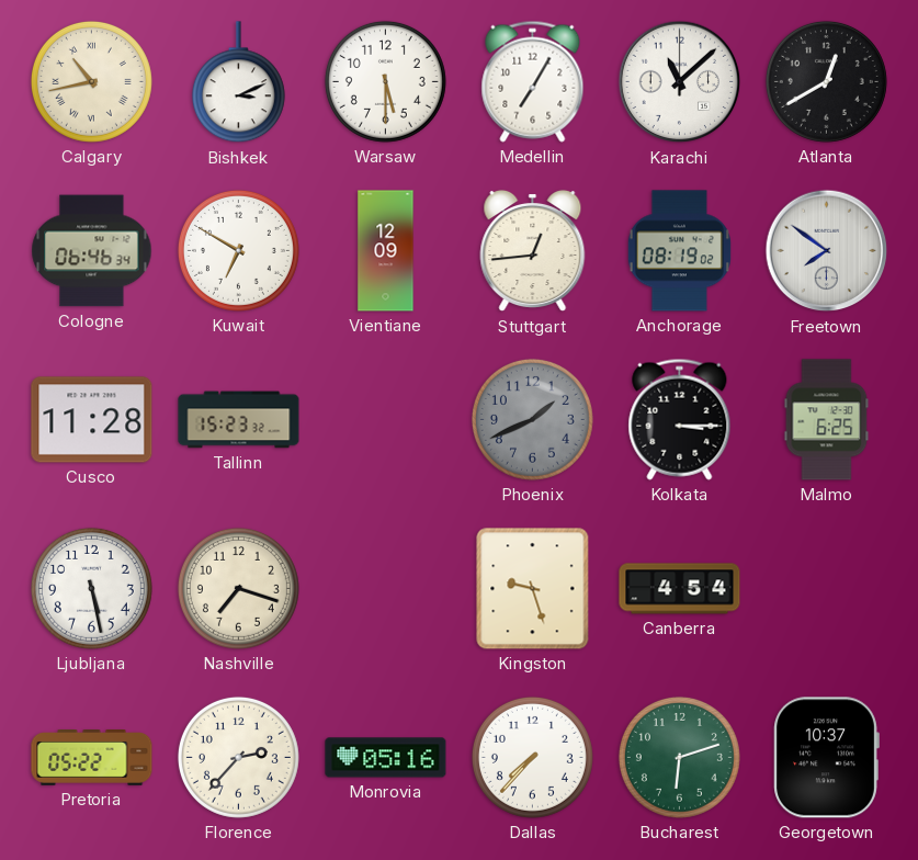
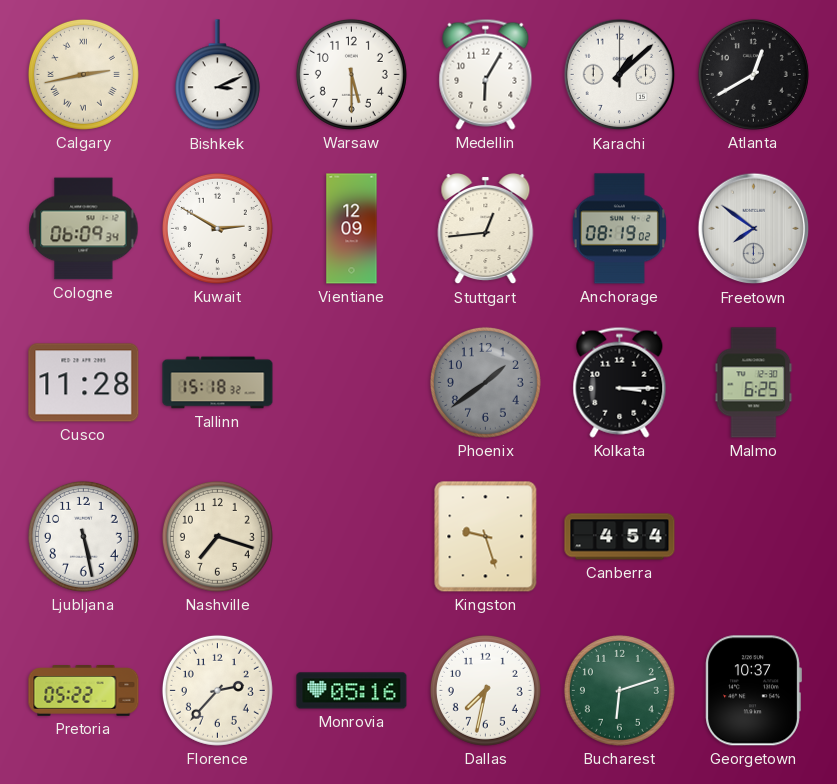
Calgary: 10:43 -> 2:43
Medellin: 7:05 -> 6:05
Karachi: 11:08 -> 1:08
Cologne: 06:46 -> 06:09
Kuwait: 6:50 -> 2:50
Tallinn: 15:23 -> 15:18
Phoenix: 1:41 -> 1:39
Dallas: 7:37 -> 7:32
